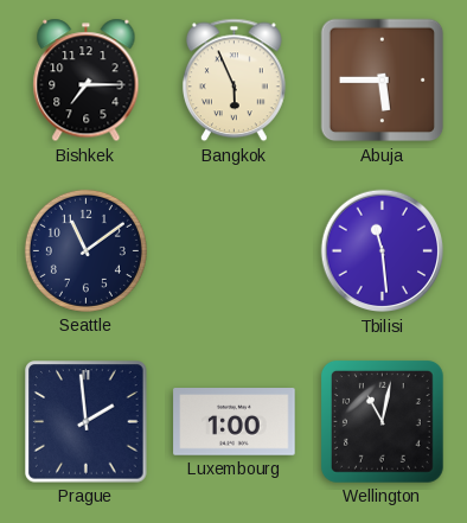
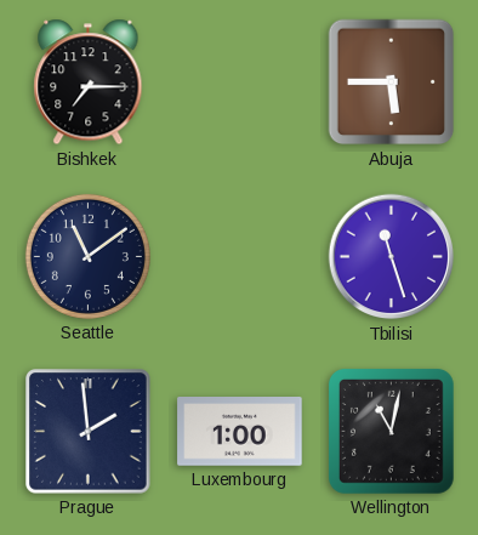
Bangkok: 5:56 -> none
Tbilisi: 11:29 -> 11:27
